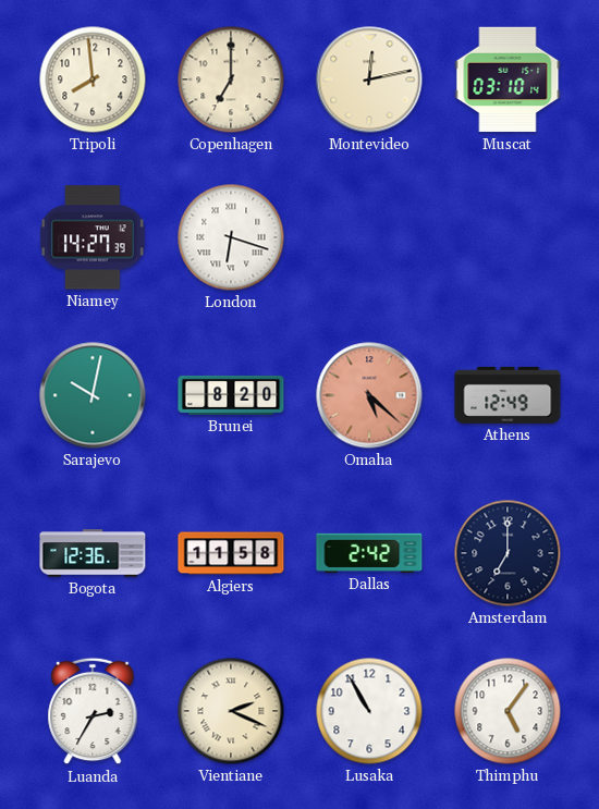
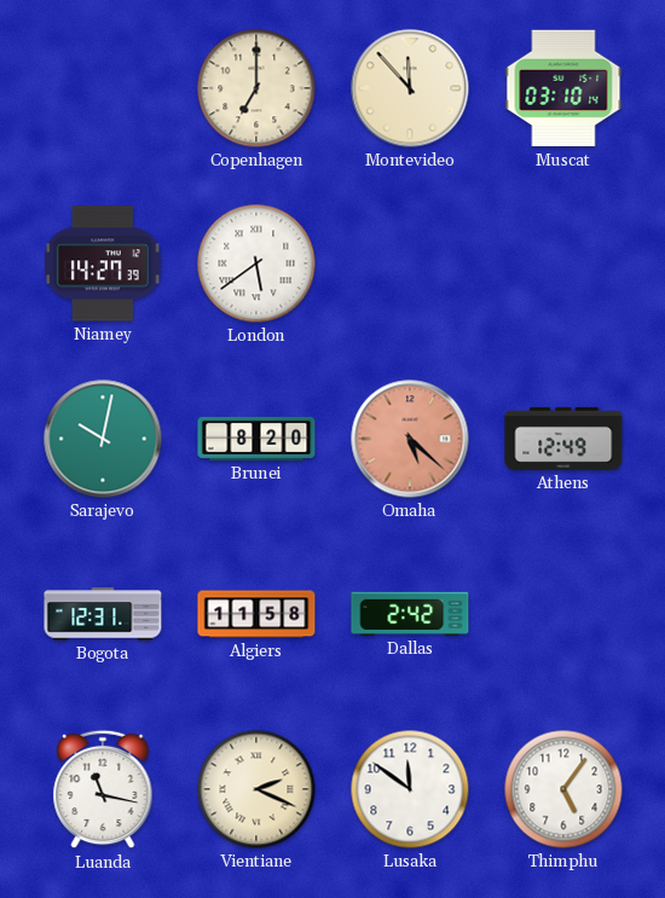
Tripoli: 7:59 -> none
Montevideo: 12:13 -> 11:53
London: 6:18 -> 5:39
Bogota: 12:36 -> 12:31
Amsterdam: 7:00 -> none
Luanda: 2:35 -> 11:17
Lusaka: 10:55 -> 11:51
